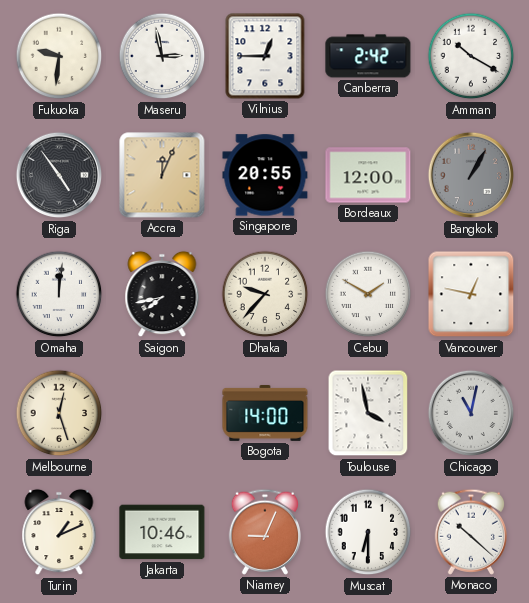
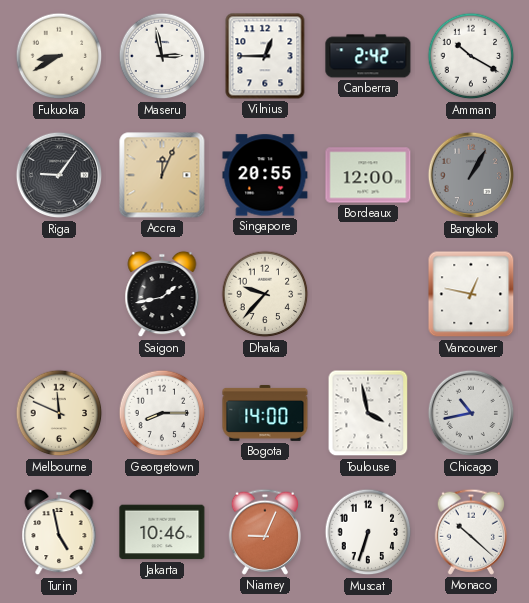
Fukuoka: 9:31 -> 8:40
Riga: 4:54 -> 9:06
Omaha: 12:01 -> none
Saigon: 7:43 -> 1:43
Cebu: 1:50 -> none
Melbourne: 12:27 -> 11:49
Georgetown: none -> 8:15
Chicago: 11:02 -> 10:43
Turin: 1:11 -> 4:58
Muscat: 6:30 -> 6:33
